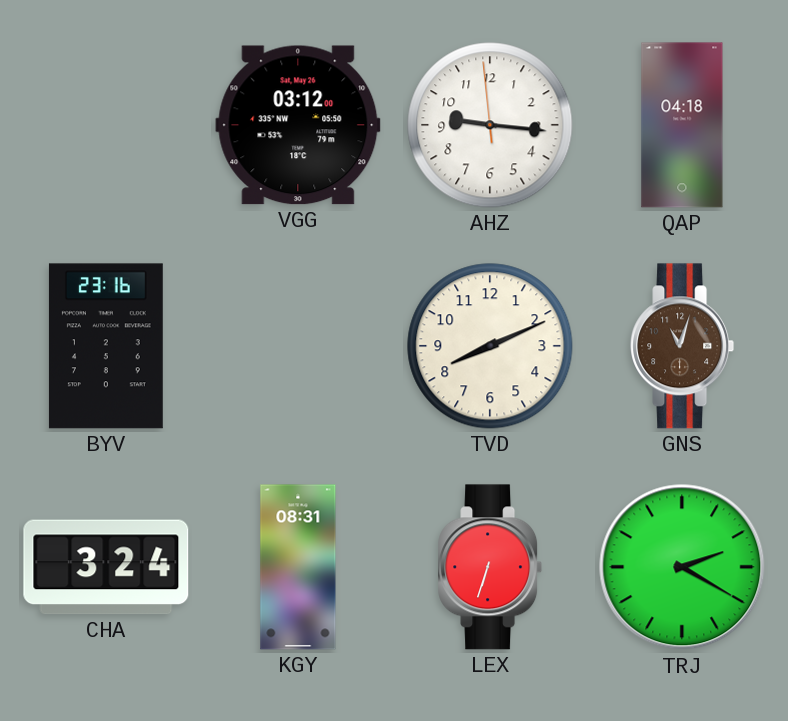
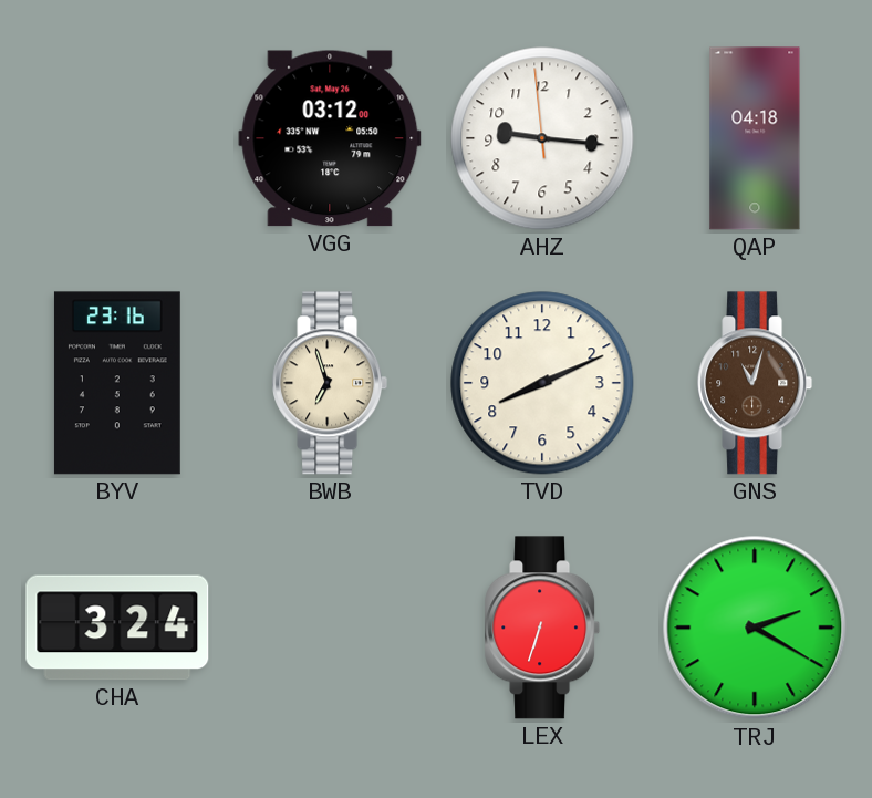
BWB: none -> 6:57
KGY: 08:31 -> none
